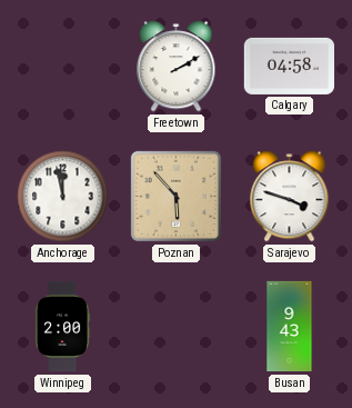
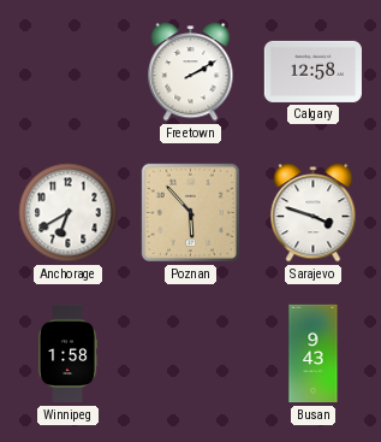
Calgary: 04:58 -> 12:58
Anchorage: 11:58 -> 6:40
Winnipeg: 2:00 -> 1:58
